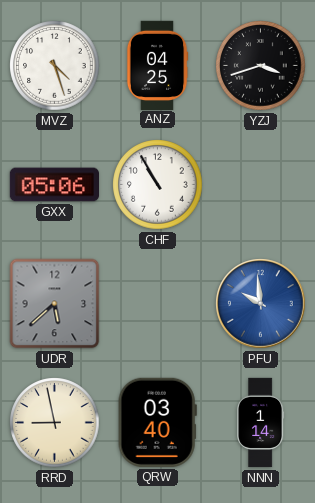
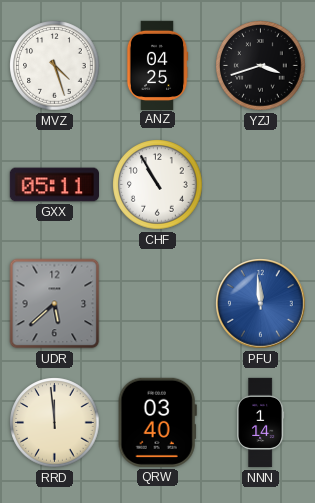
GXX: 05:06 -> 05:11
PFU: 9:59 -> 11:59
RRD: 8:58 -> 11:59
